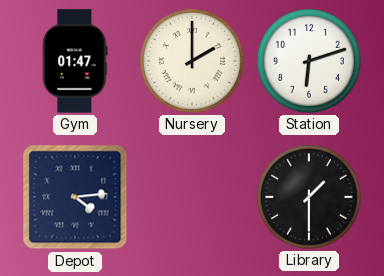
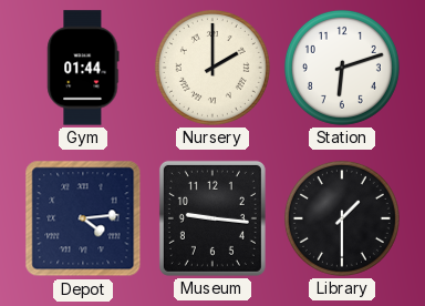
Gym: 01:47 -> 01:44
Museum: none -> 9:16
